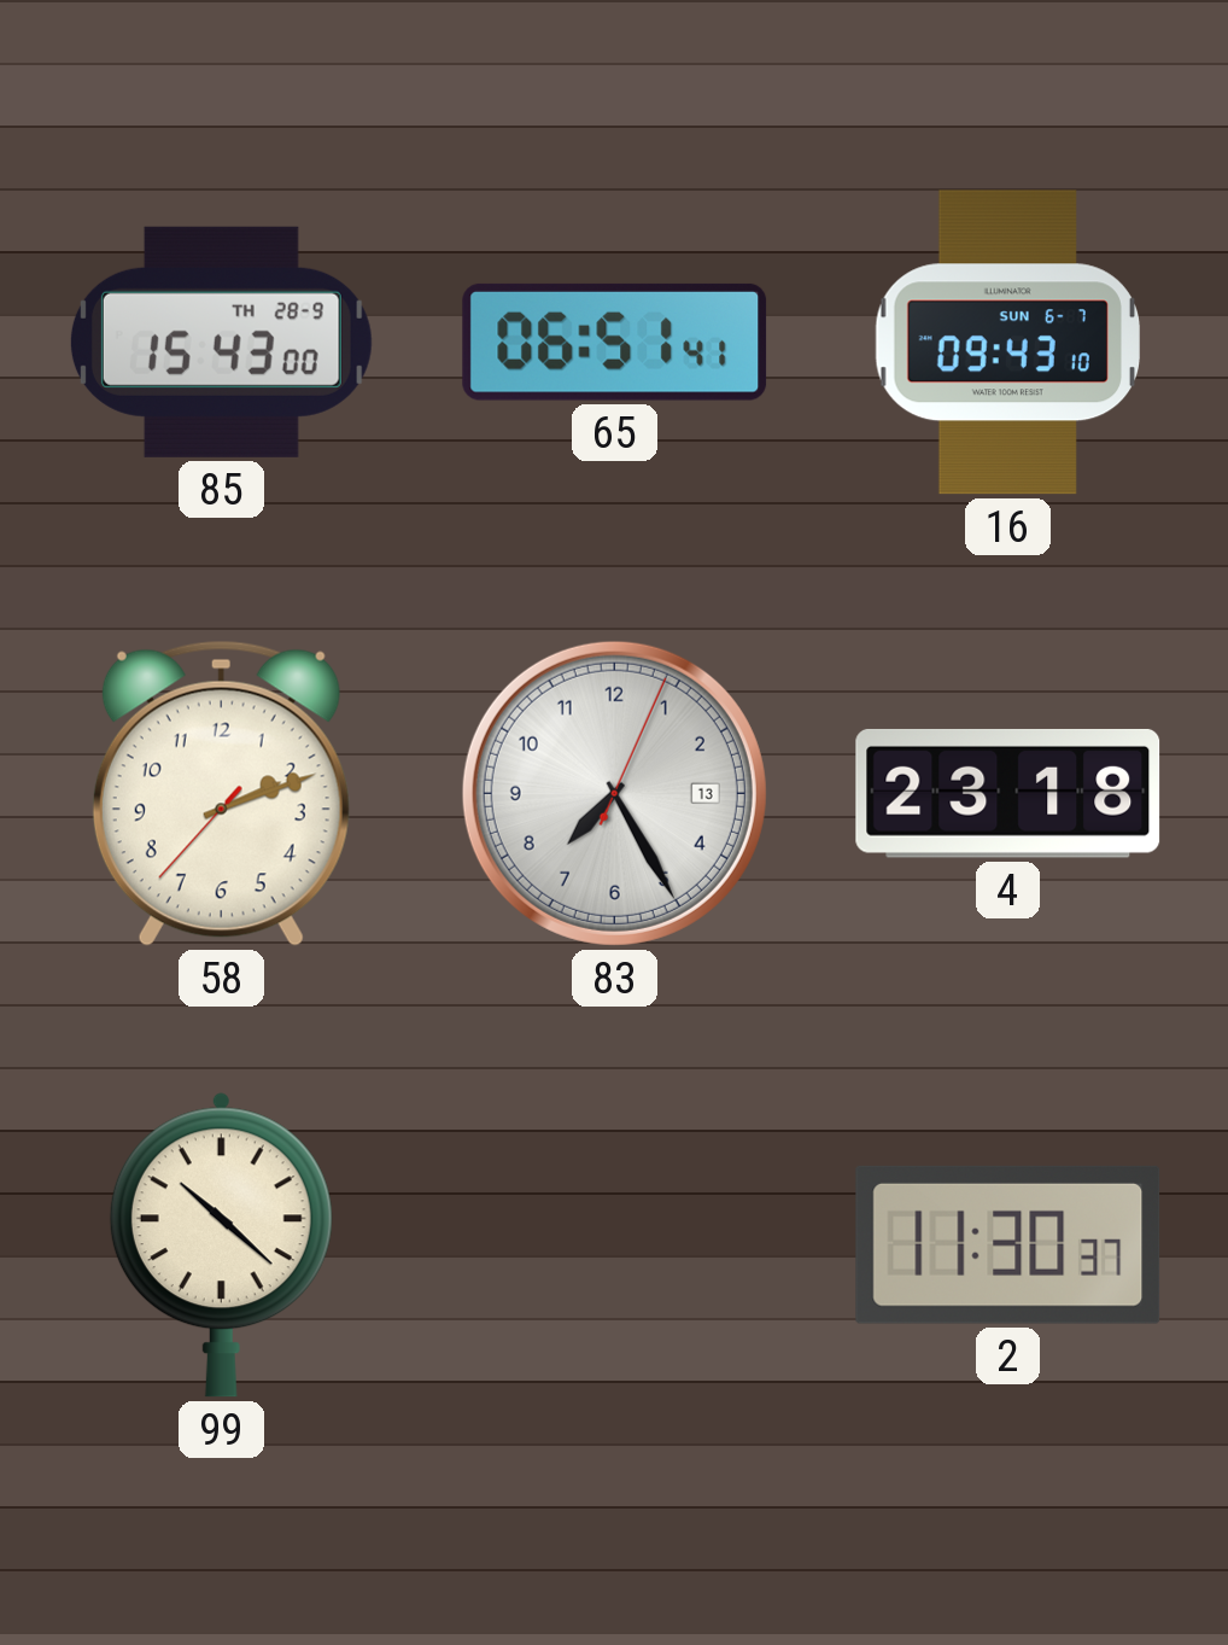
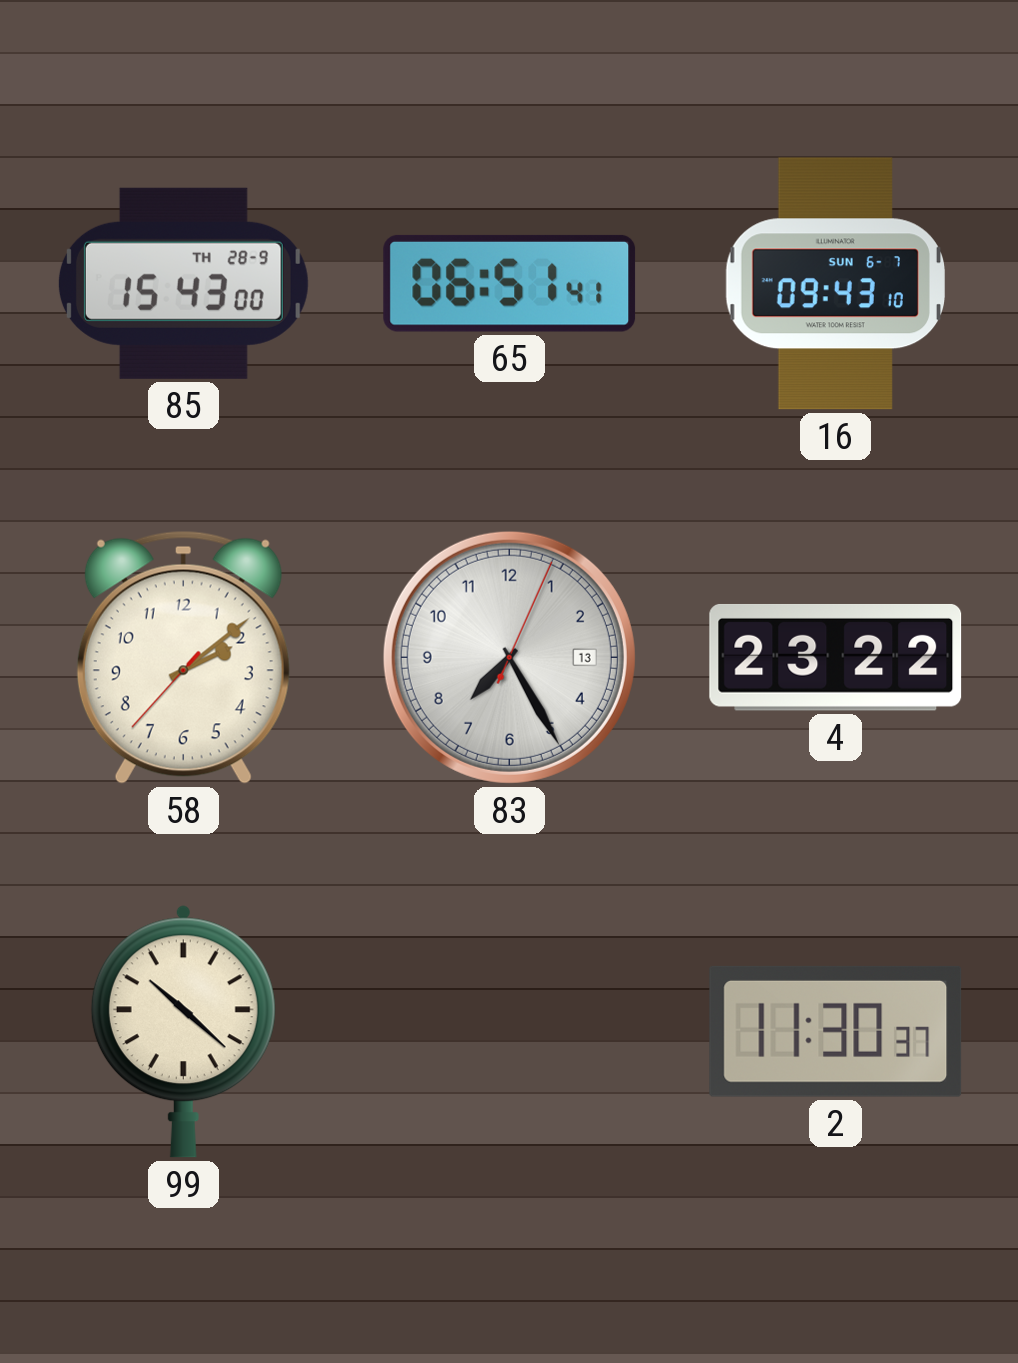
58: 2:11 -> 2:08
4: 23:18 -> 23:22
